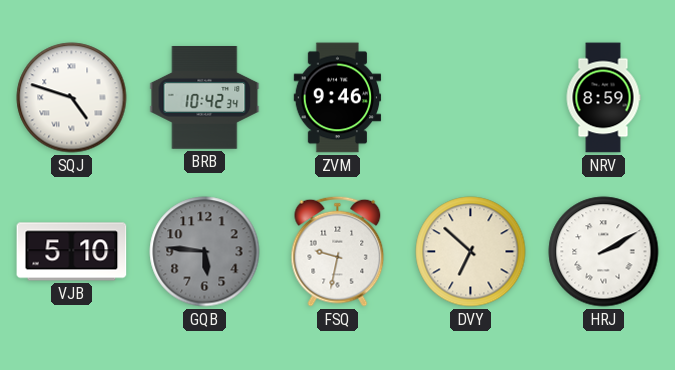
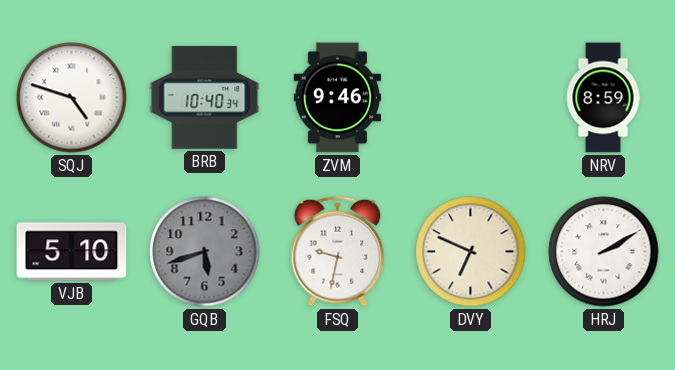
BRB: 10:42 -> 10:40
GQB: 5:46 -> 5:42
DVY: 6:52 -> 6:49
